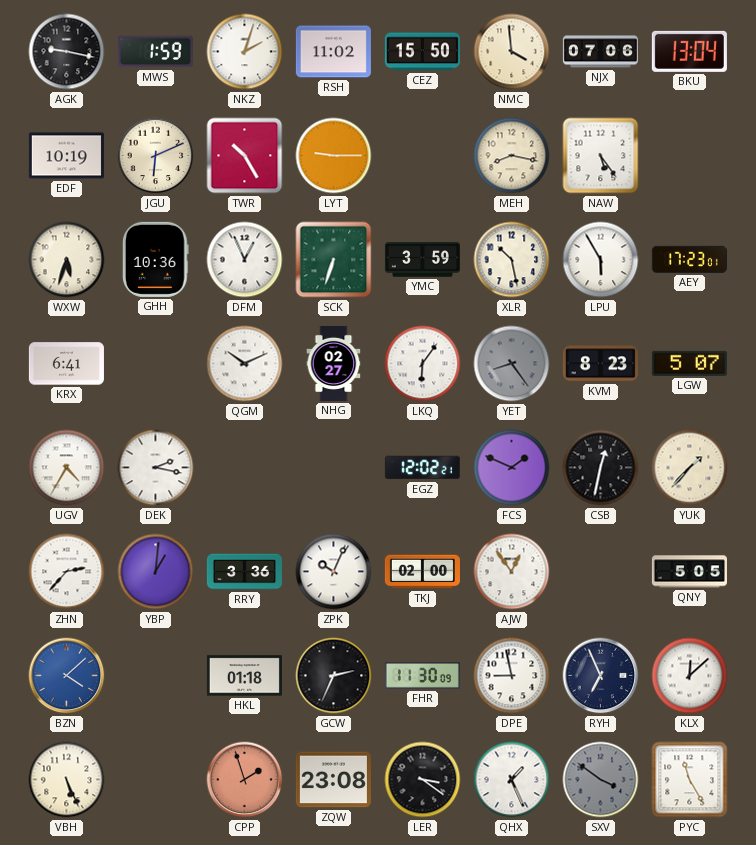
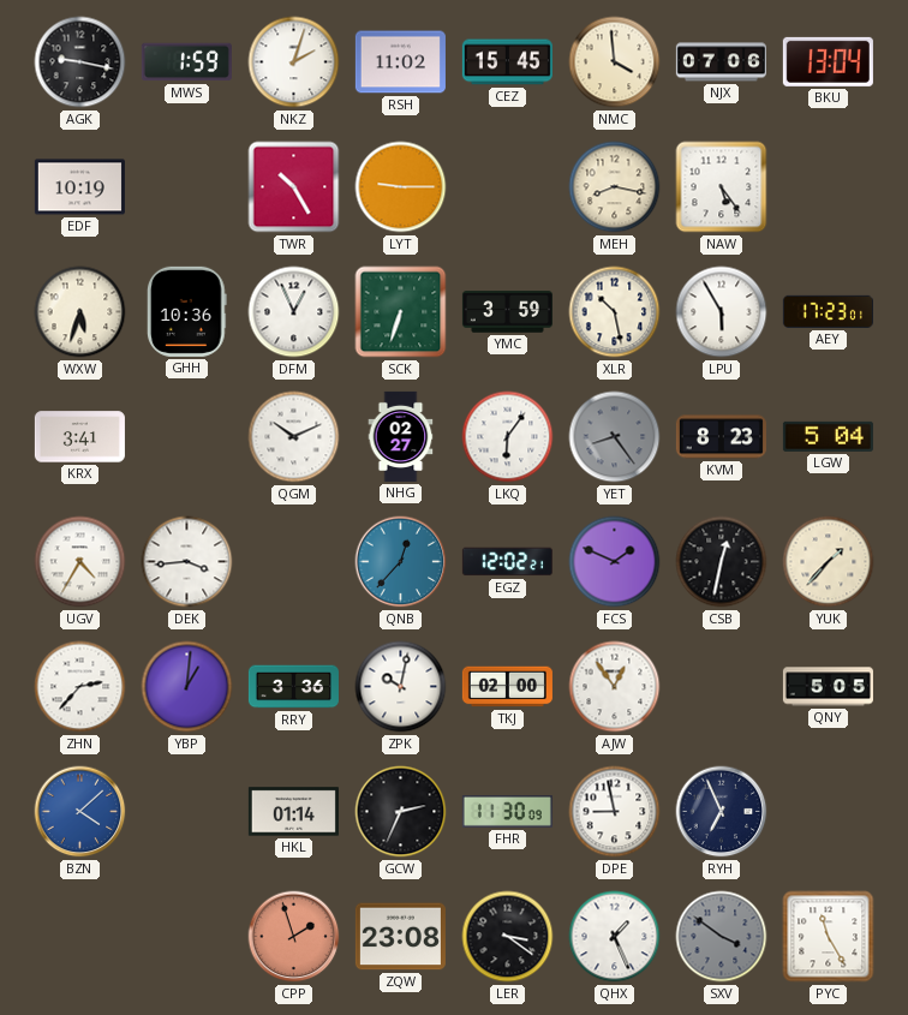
CEZ: 15:50 -> 15:45
JGU: 6:11 -> none
KRX: 6:41 -> 3:41
LGW: 5:07 -> 5:04
DEK: 2:17 -> 3:44
QNB: none -> 12:37
ZPK: 10:04 -> 10:02
HKL: 01:18 -> 01:14
KLX: 12:08 -> none
VBH: 5:26 -> none
